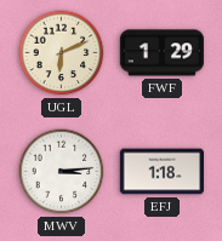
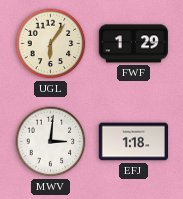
UGL: 6:11 -> 6:06
MWV: 3:14 -> 3:01
